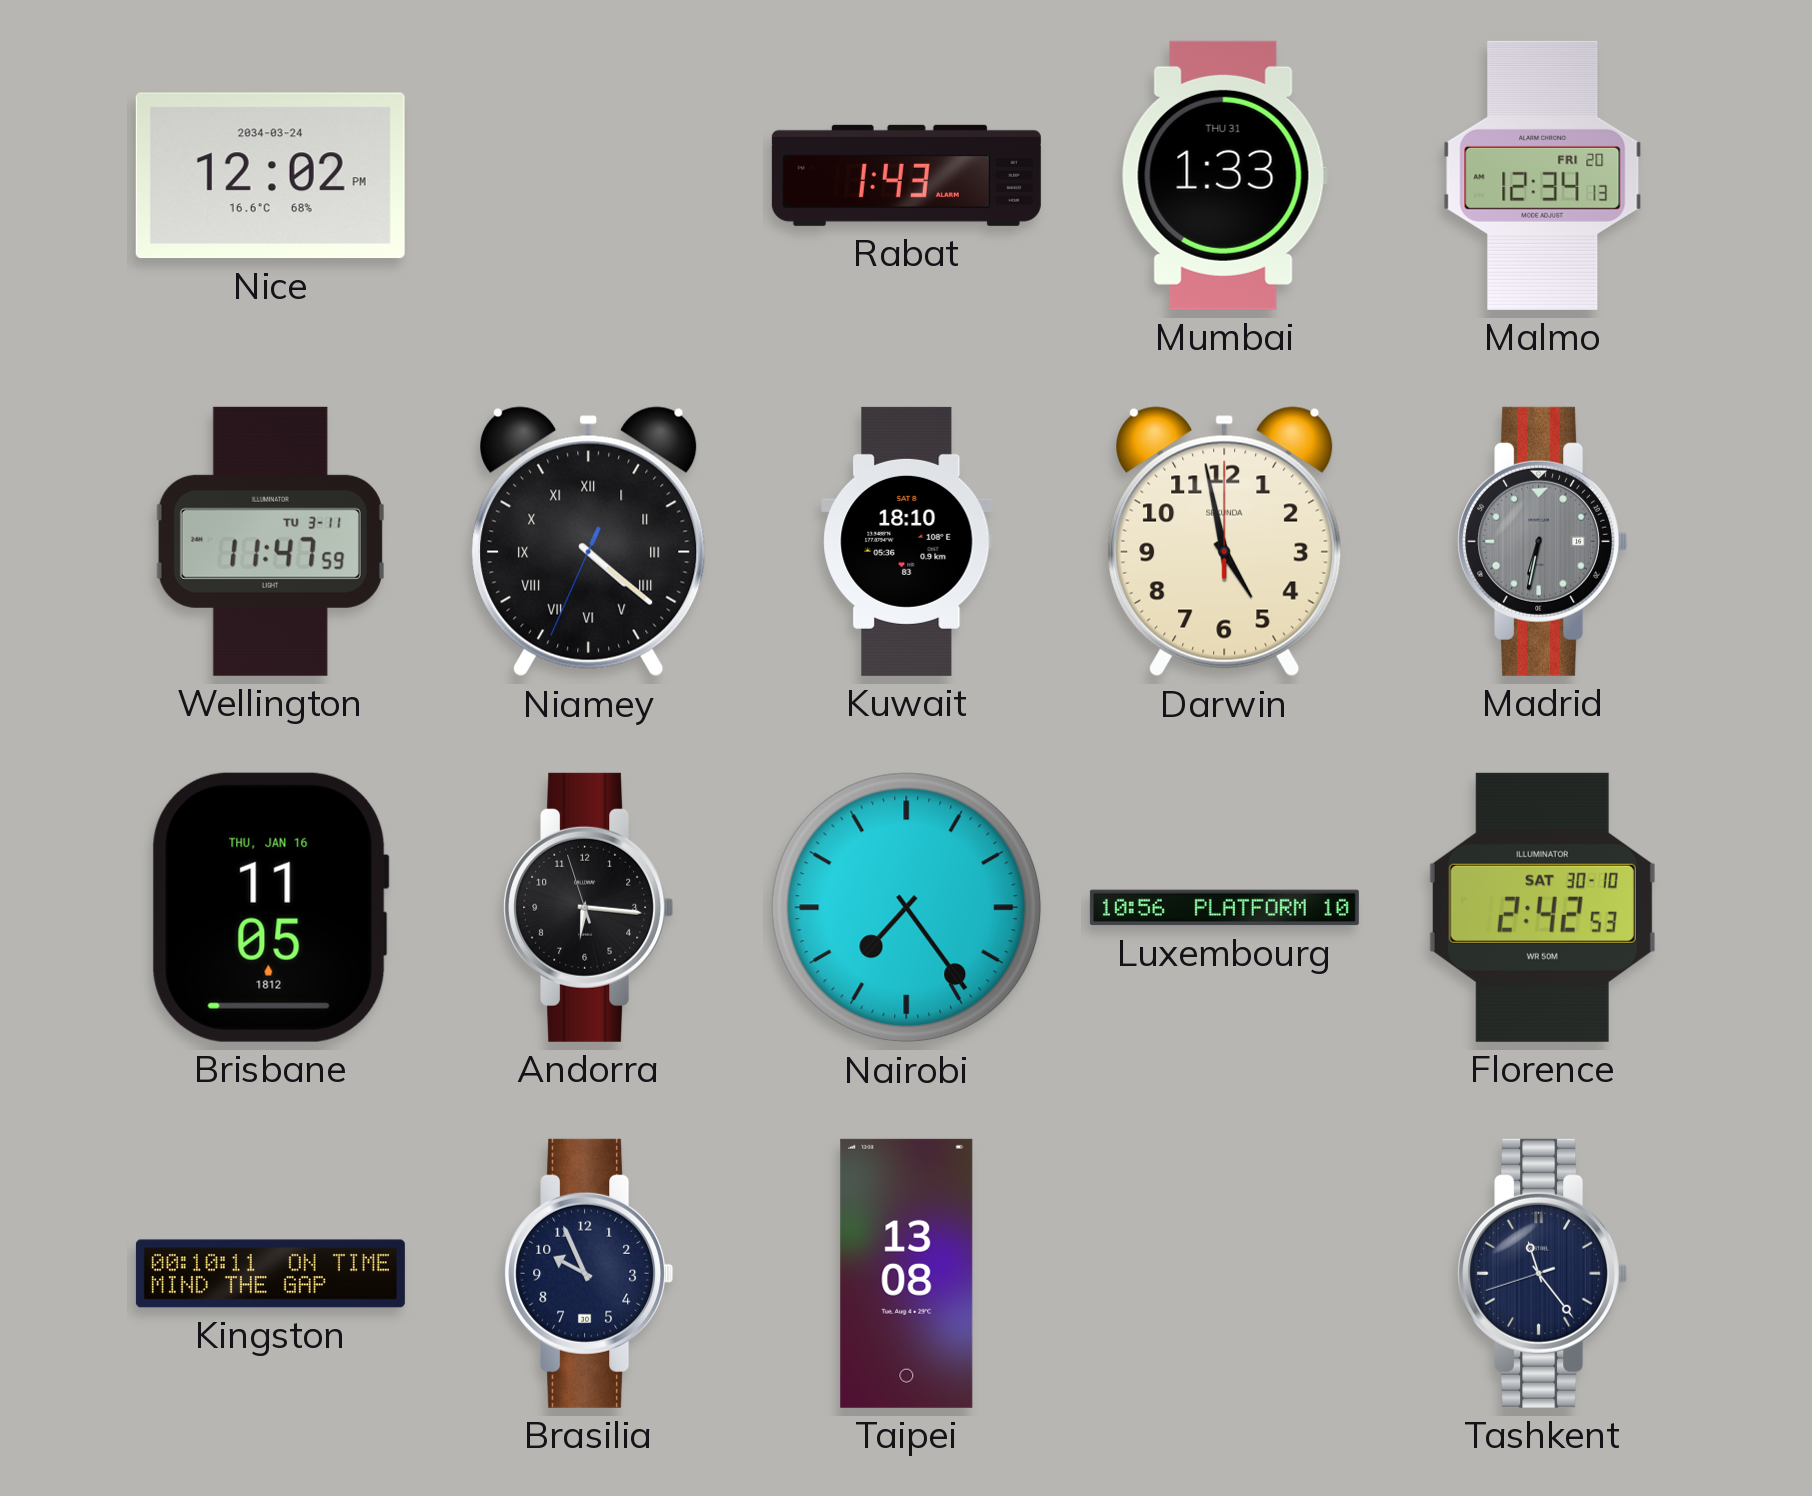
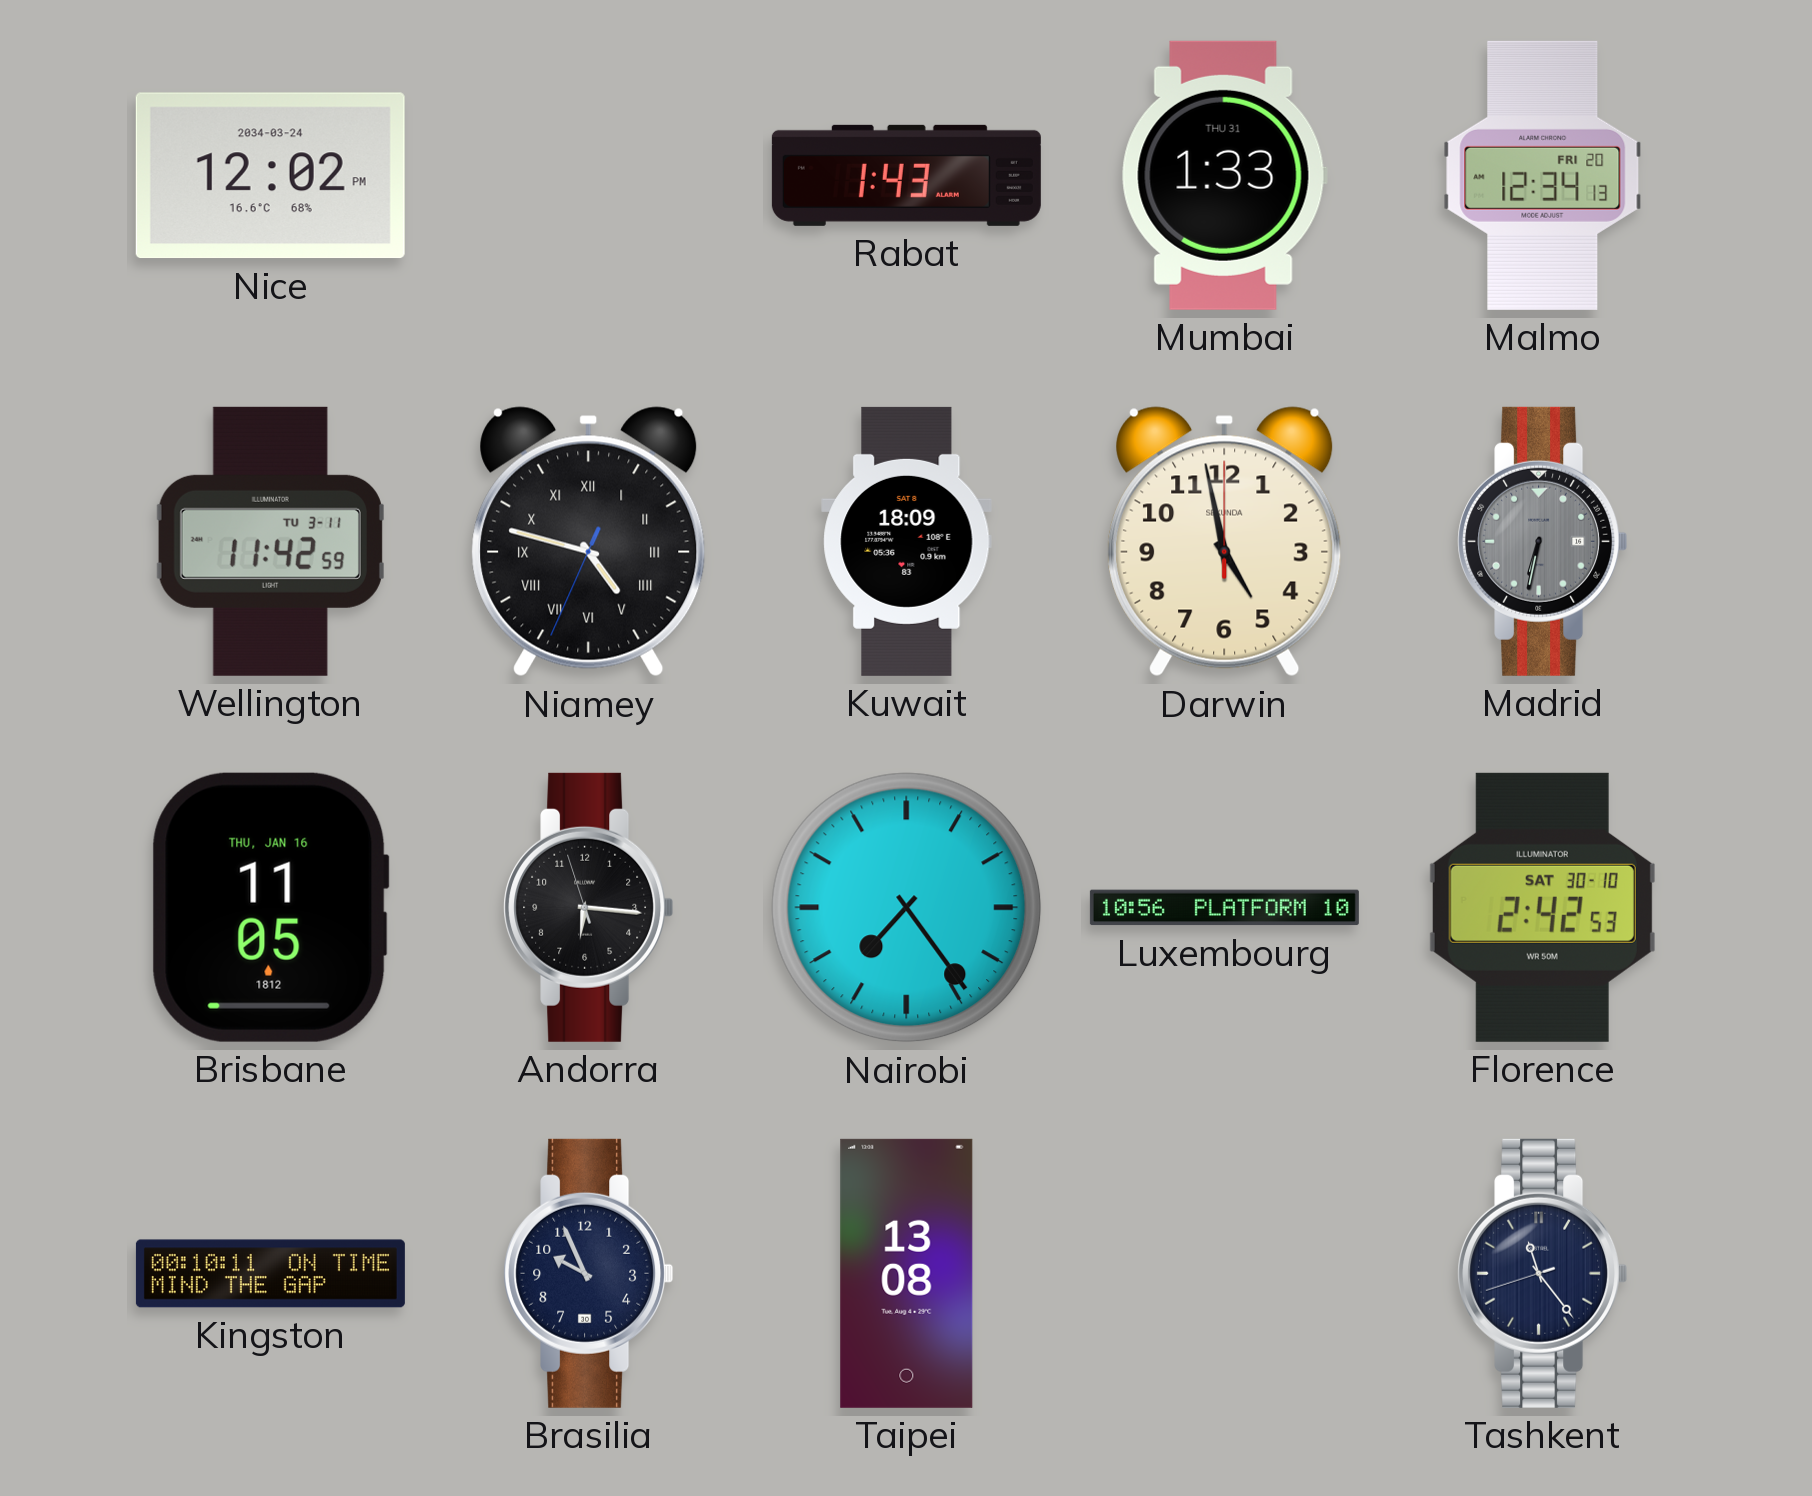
Wellington: 11:47 -> 11:42
Niamey: 4:21 -> 4:47
Kuwait: 18:10 -> 18:09
